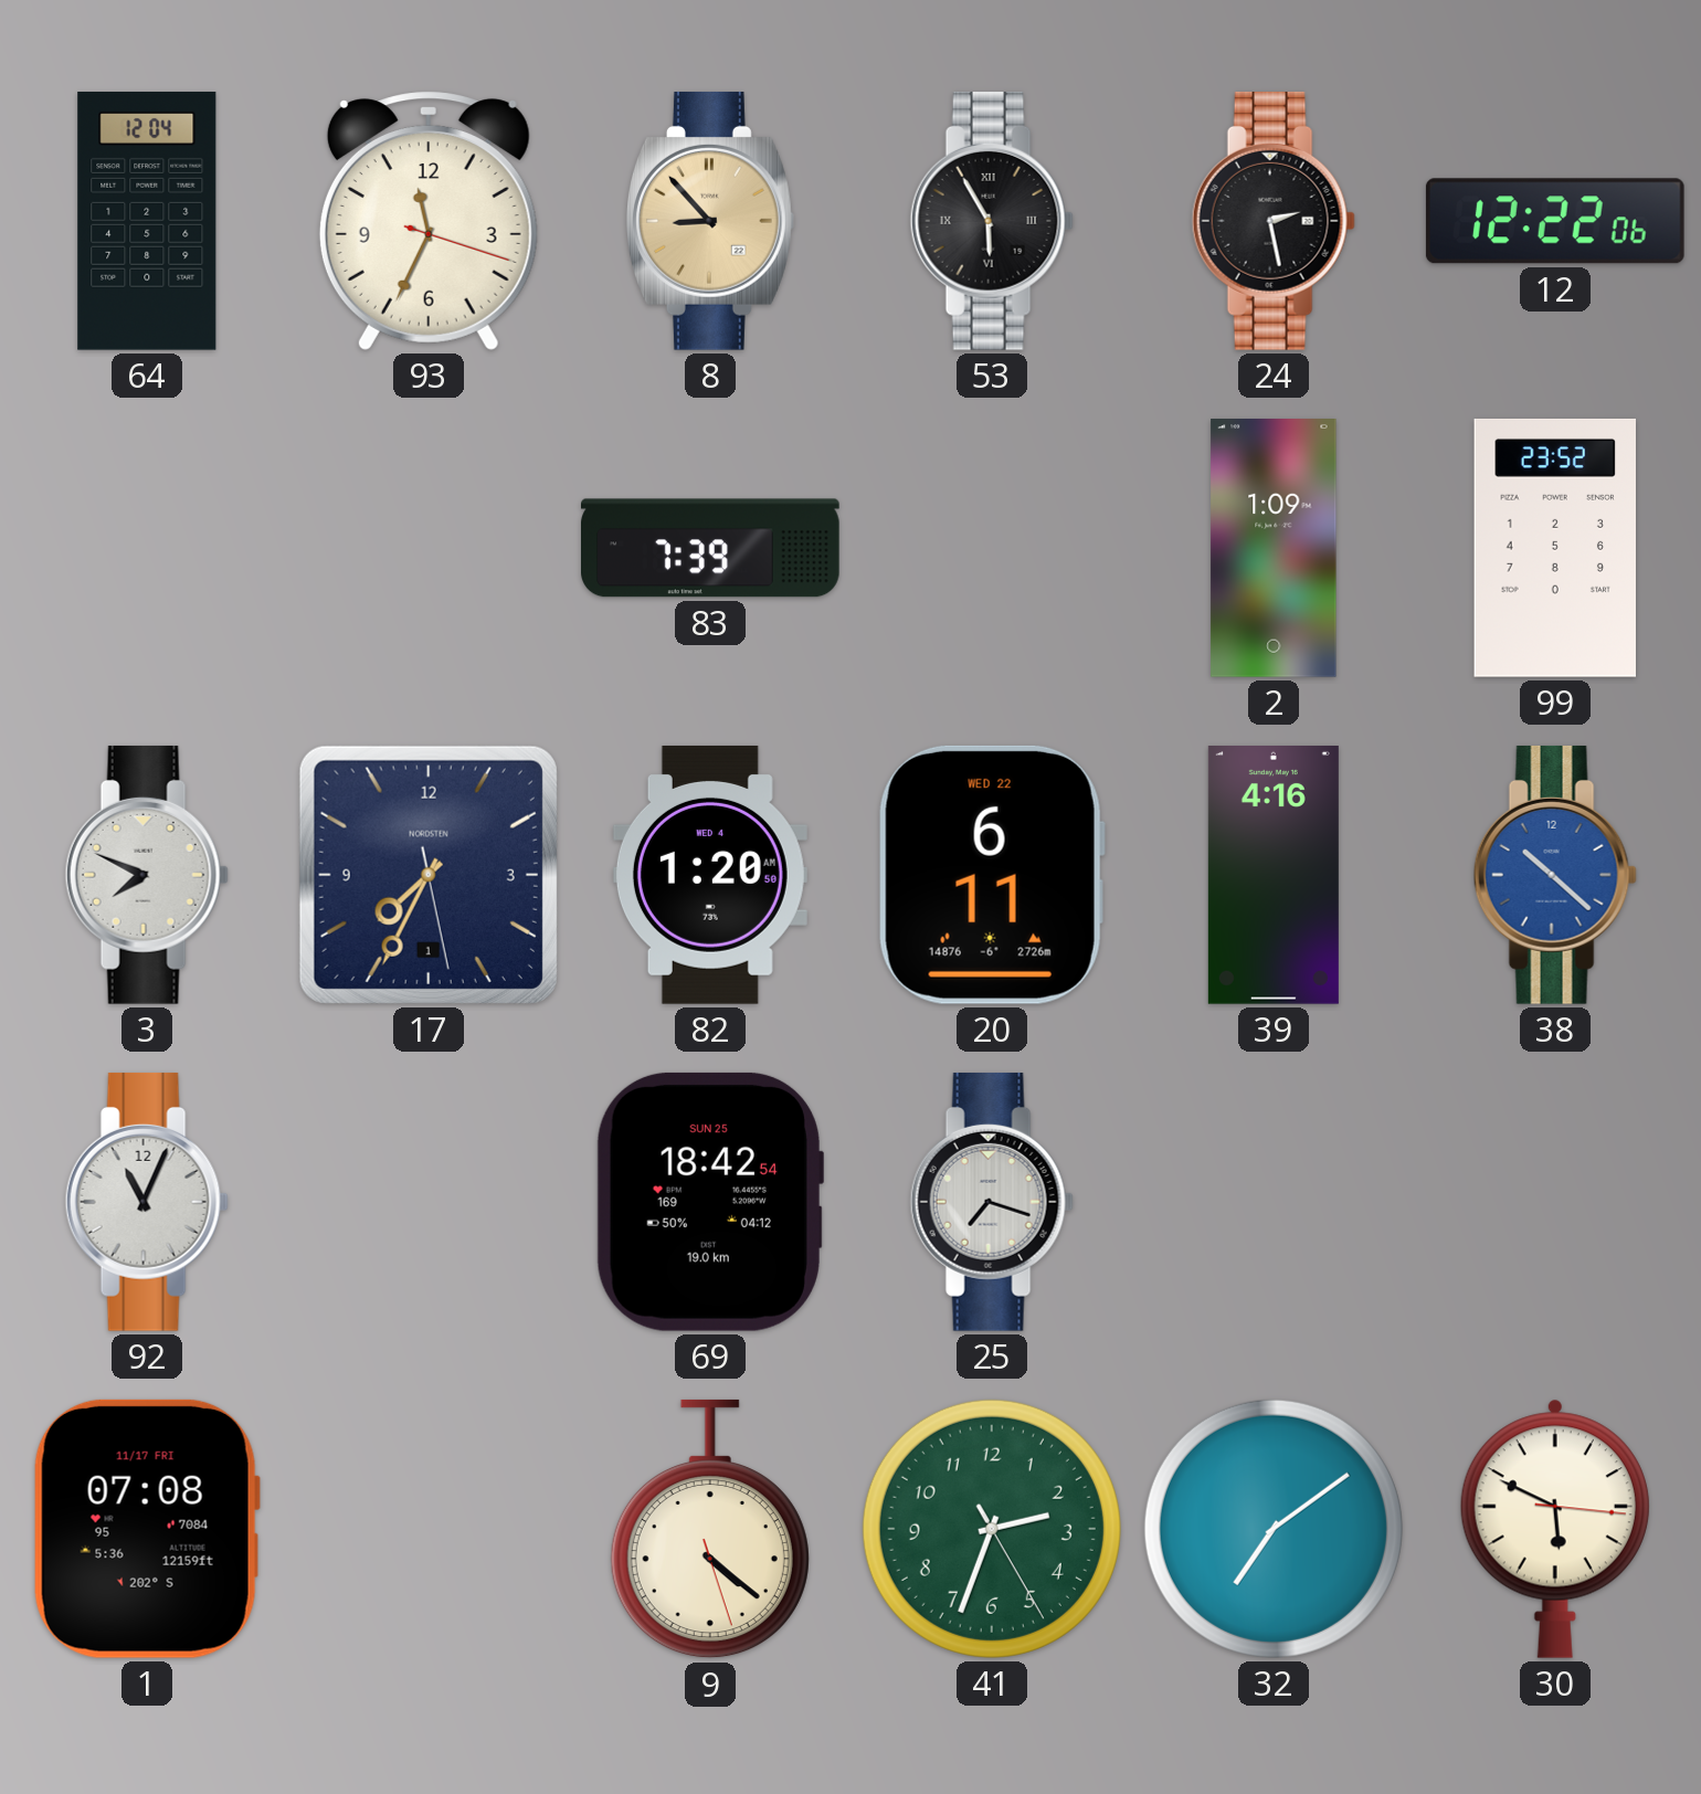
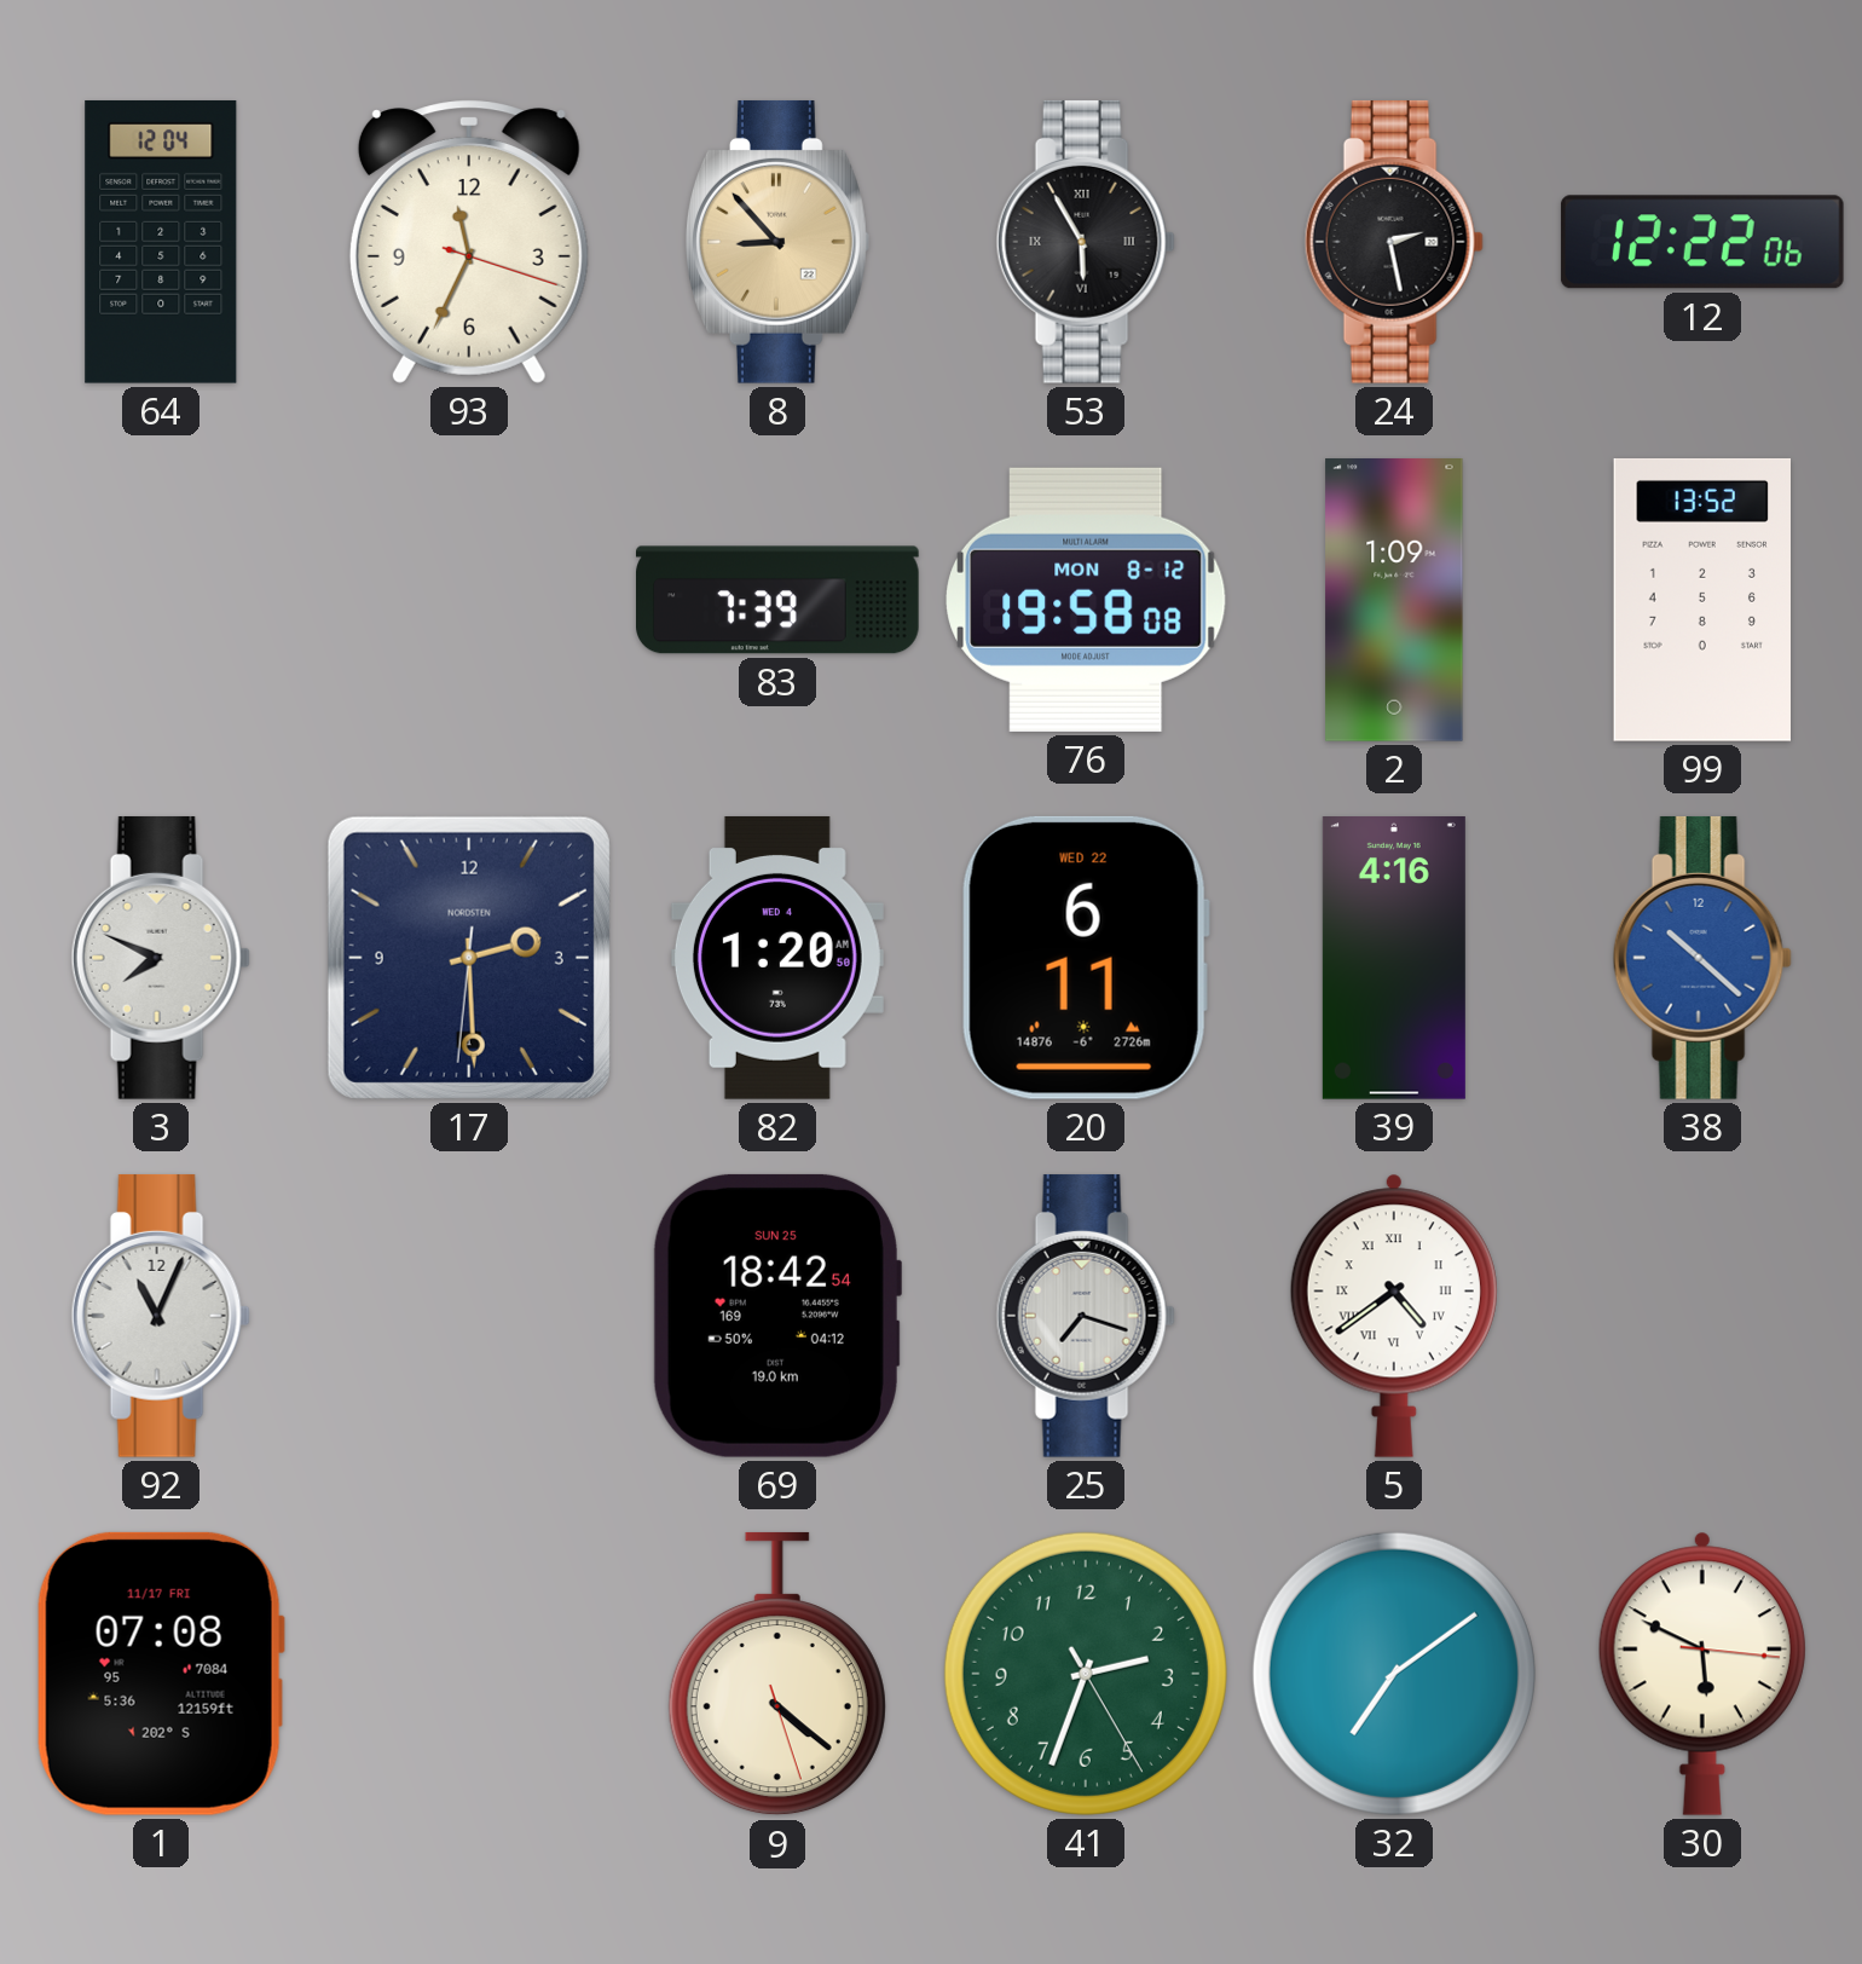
76: none -> 19:58
99: 23:52 -> 13:52
17: 7:34 -> 2:29
5: none -> 4:39
